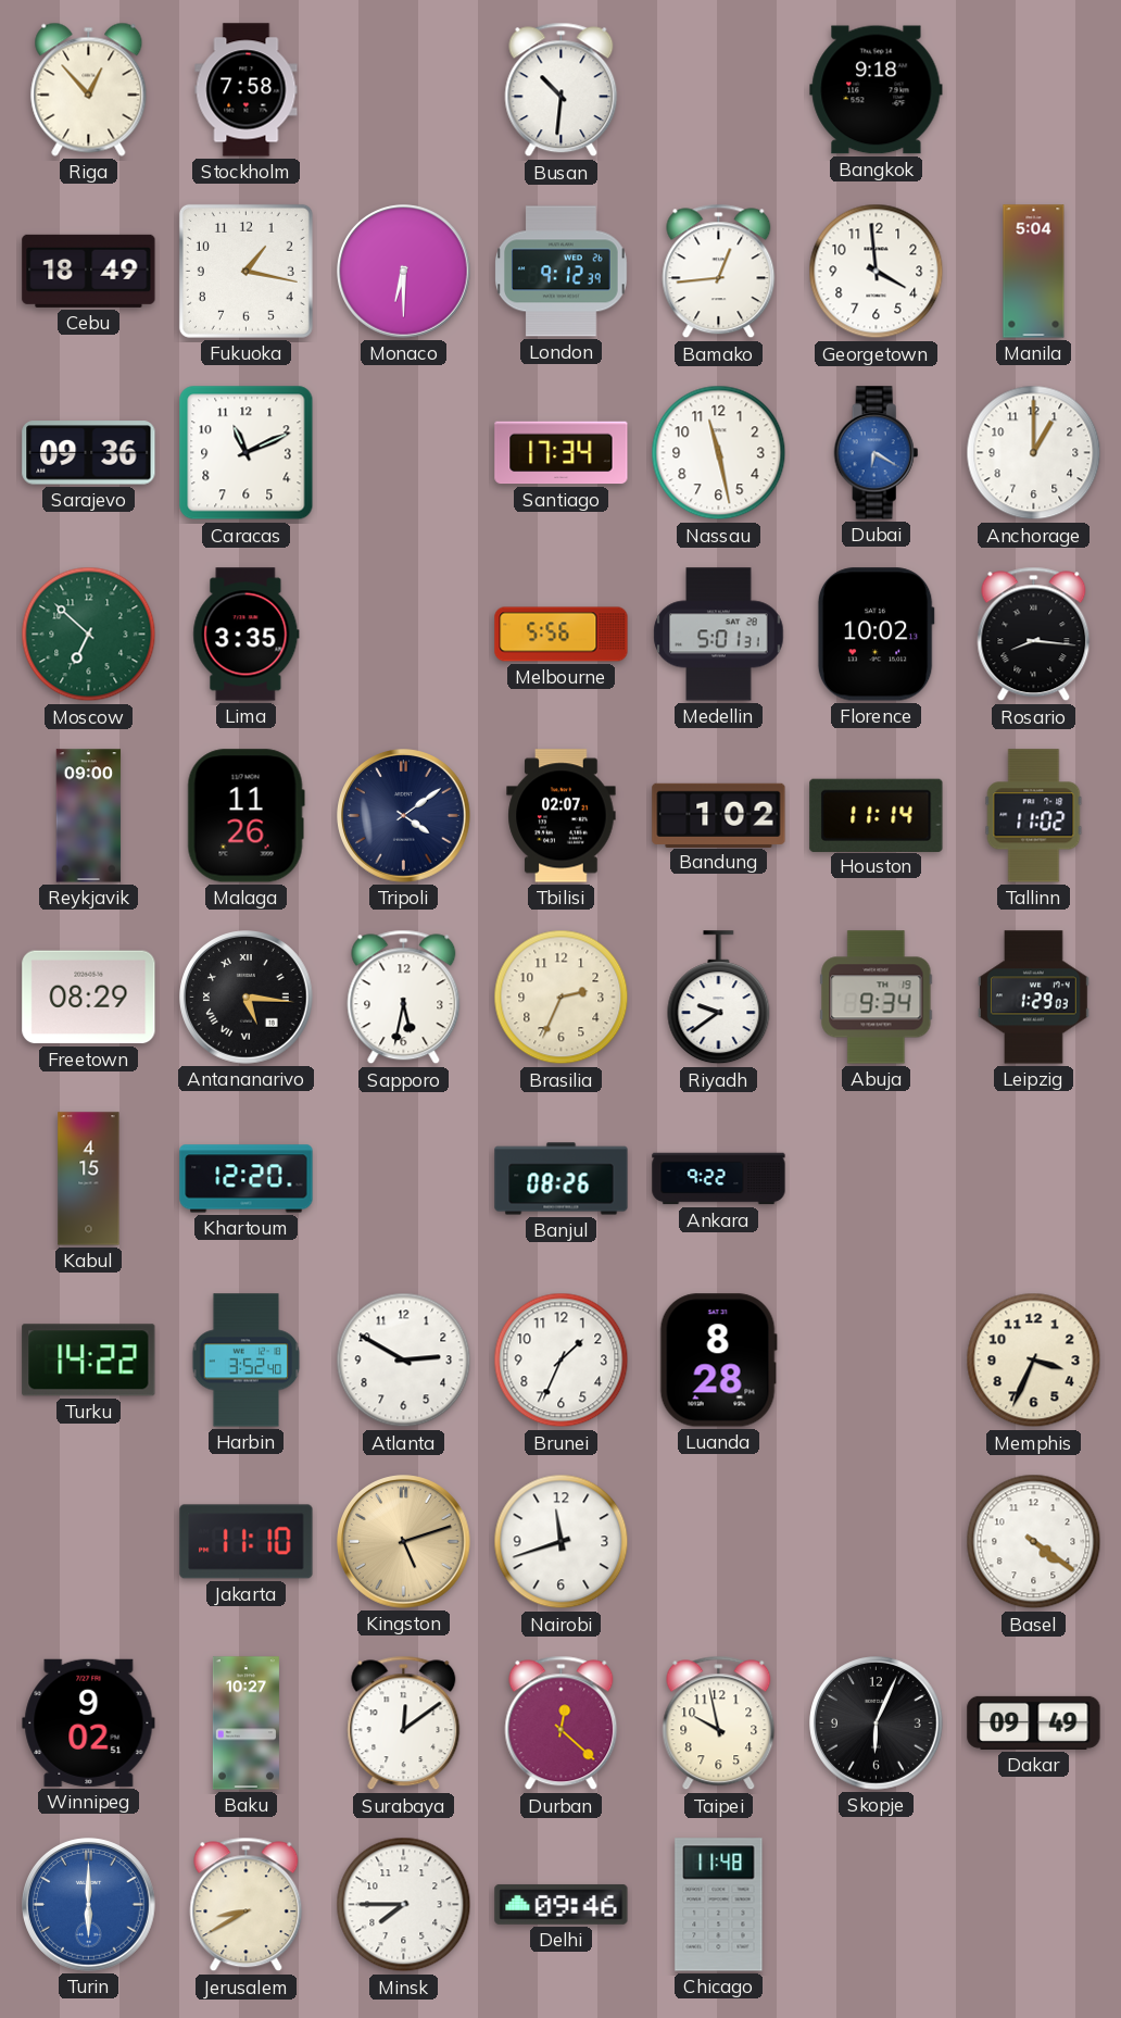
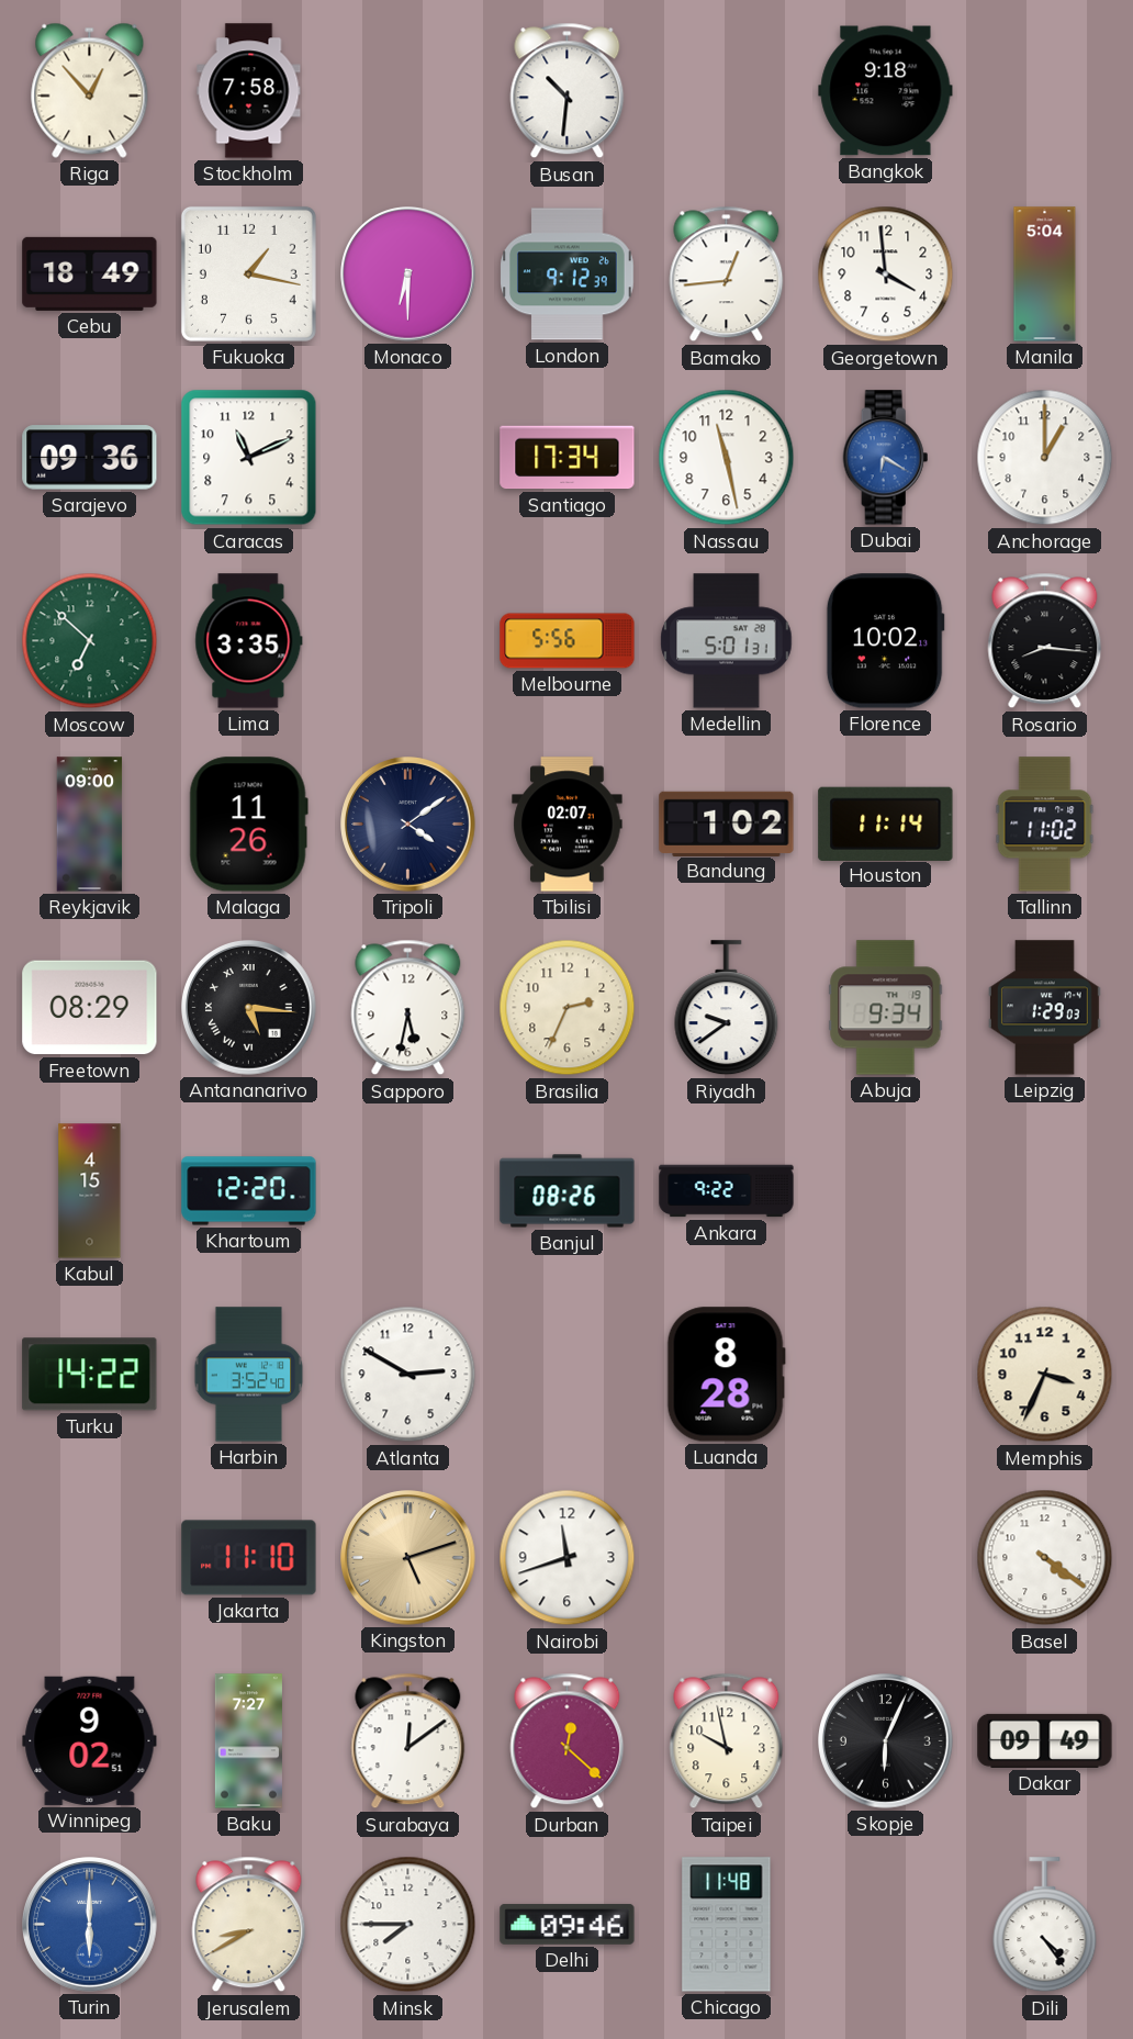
Brunei: 1:34 -> none
Baku: 10:27 -> 7:27
Dili: none -> 4:24
